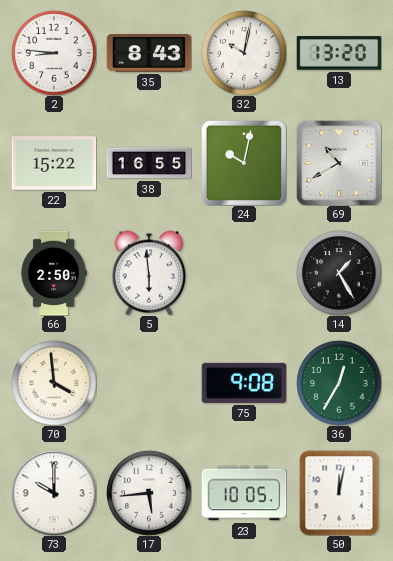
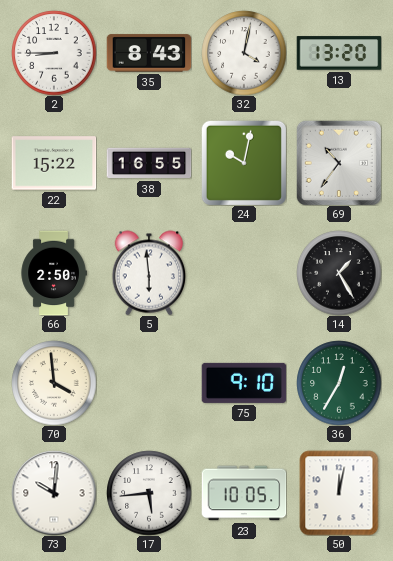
2: 8:46 -> 8:45
32: 10:02 -> 4:02
69: 10:40 -> 10:36
75: 9:08 -> 9:10
73: 10:00 -> 10:01
